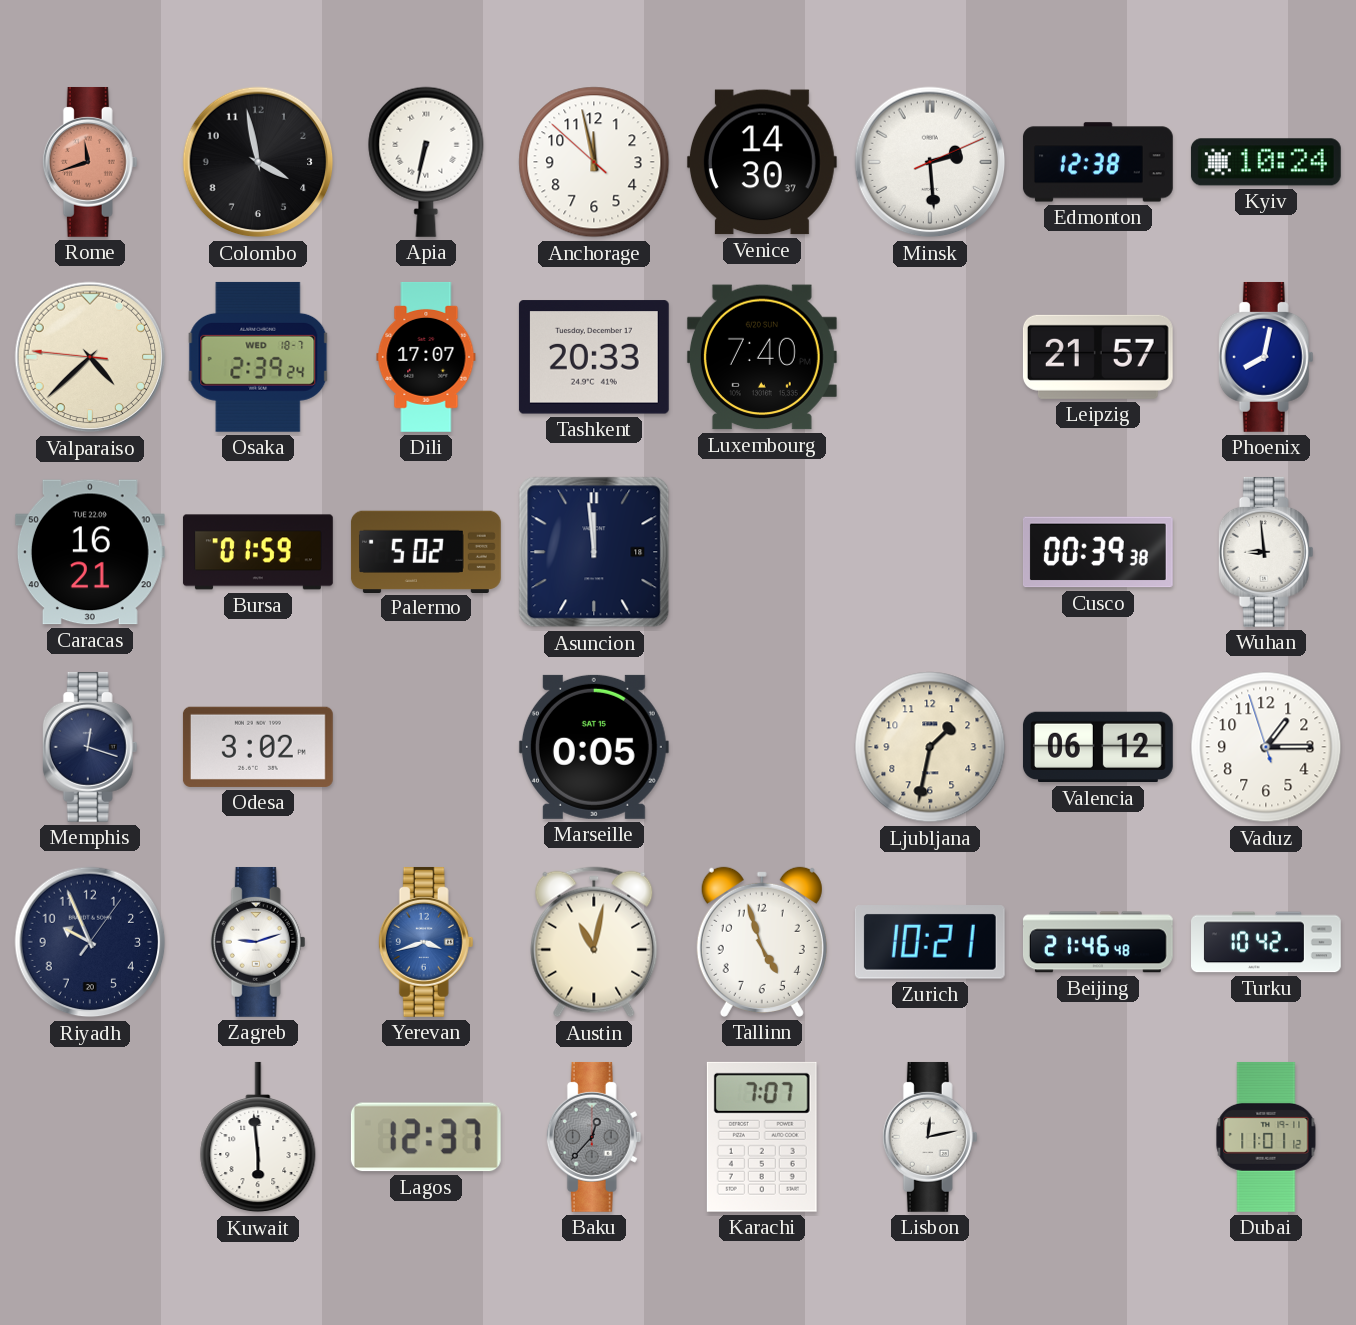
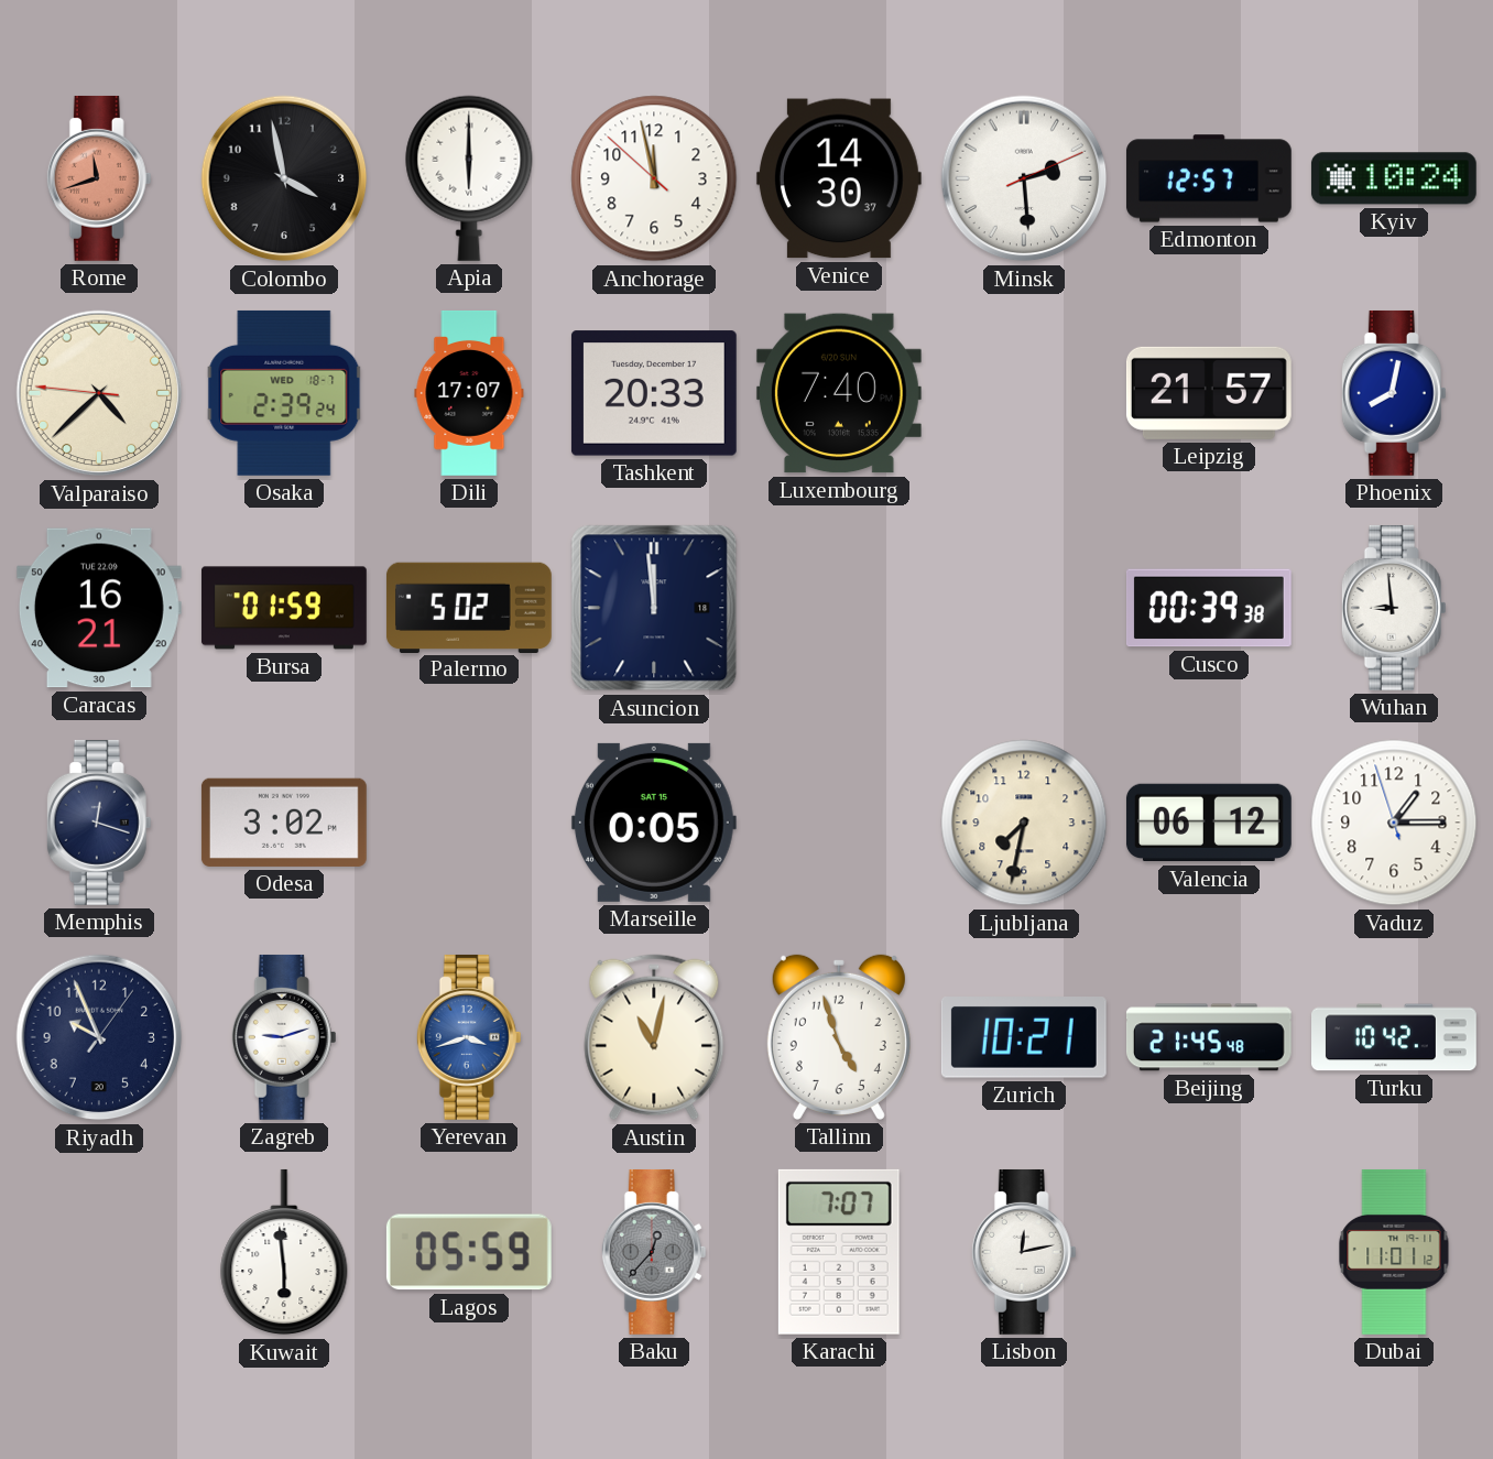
Apia: 6:32 -> 6:00
Edmonton: 12:38 -> 12:57
Ljubljana: 1:32 -> 7:32
Beijing: 21:46 -> 21:45
Lagos: 12:37 -> 05:59
